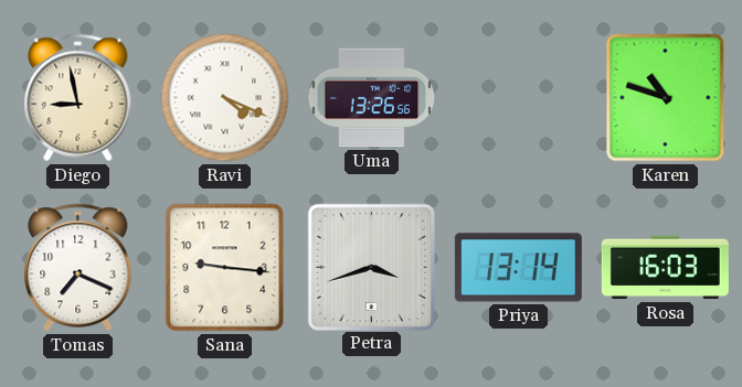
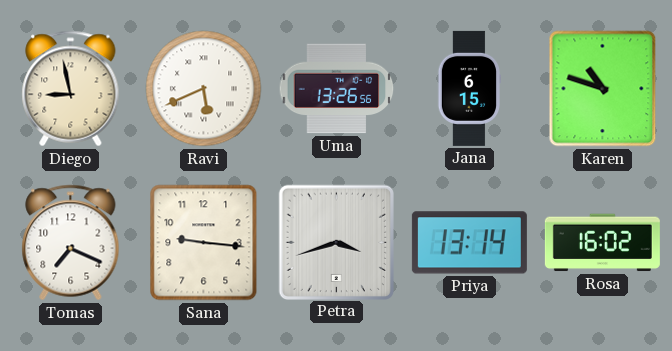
Ravi: 4:19 -> 5:41
Jana: none -> 6:15
Rosa: 16:03 -> 16:02
